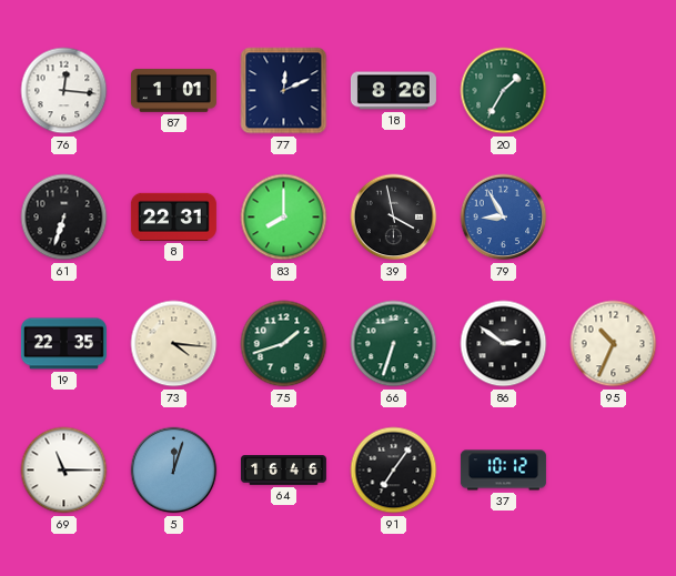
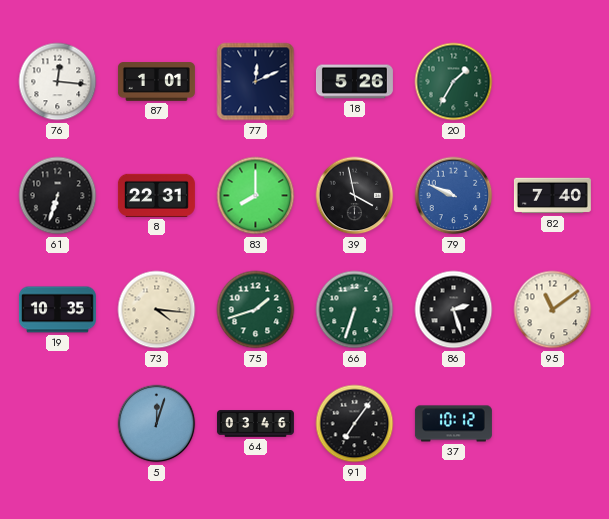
18: 8:26 -> 5:26
79: 8:55 -> 9:49
82: none -> 7:40
19: 22:35 -> 10:35
86: 2:51 -> 2:27
95: 10:34 -> 11:09
69: 11:15 -> none
64: 16:46 -> 03:46
